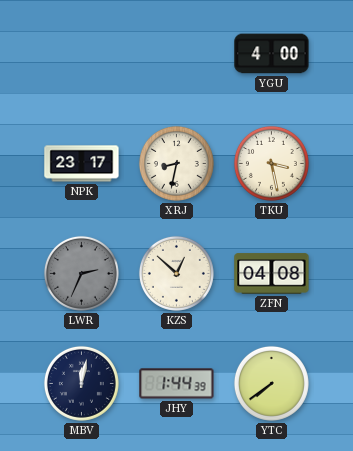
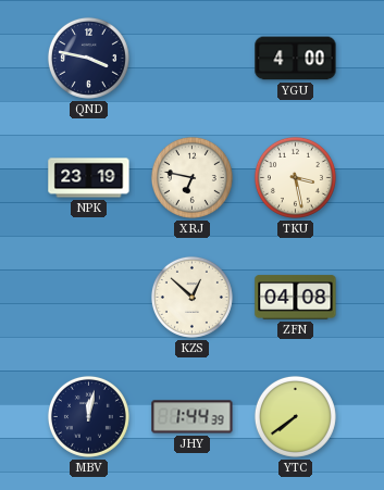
QND: none -> 3:47
NPK: 23:17 -> 23:19
XRJ: 8:32 -> 6:47
LWR: 2:34 -> none
